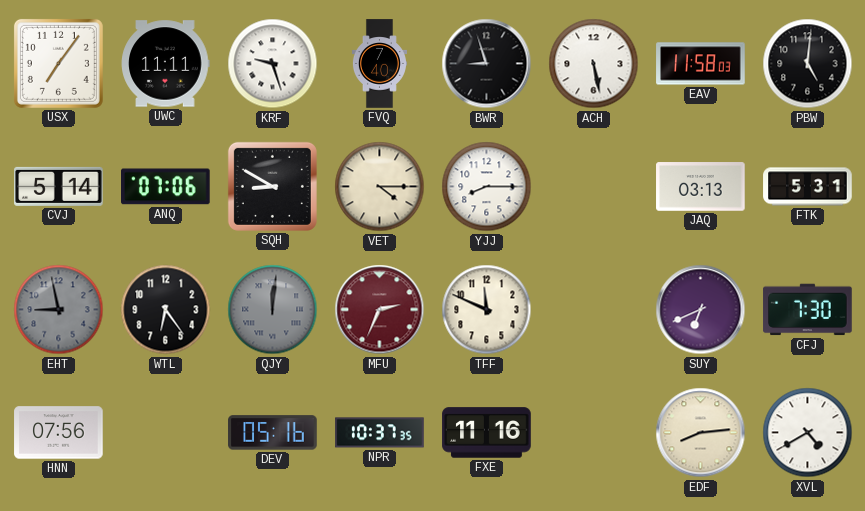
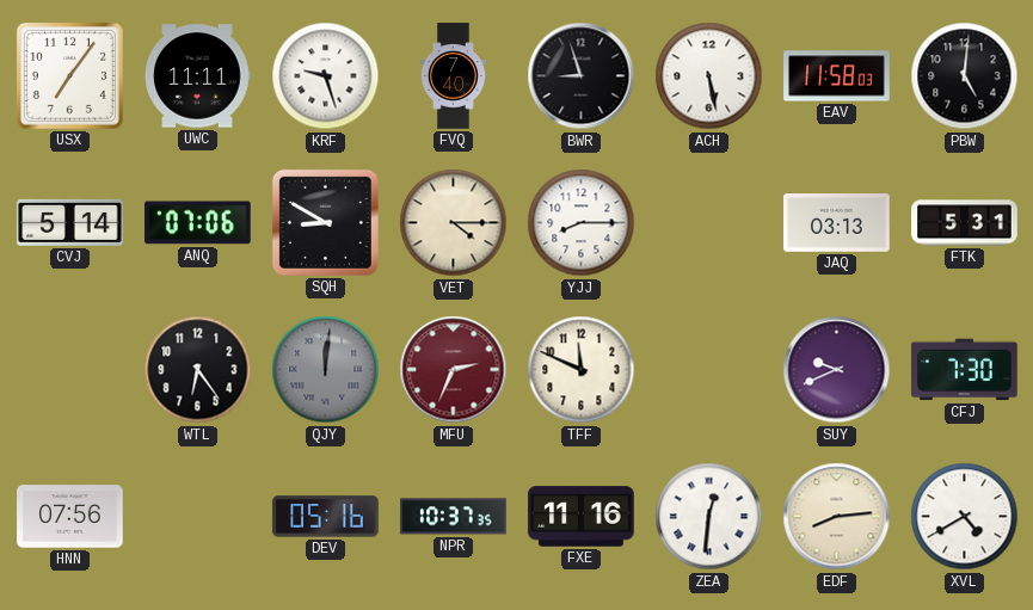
EHT: 8:58 -> none
SUY: 6:41 -> 9:41
ZEA: none -> 12:31
